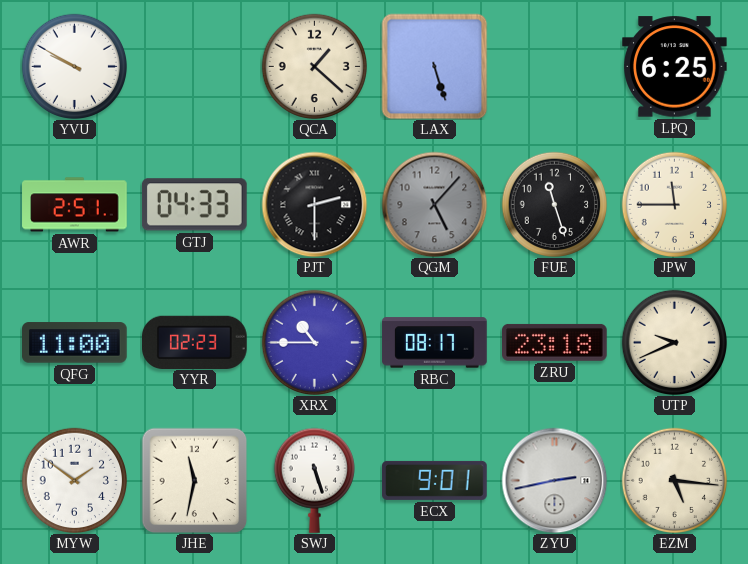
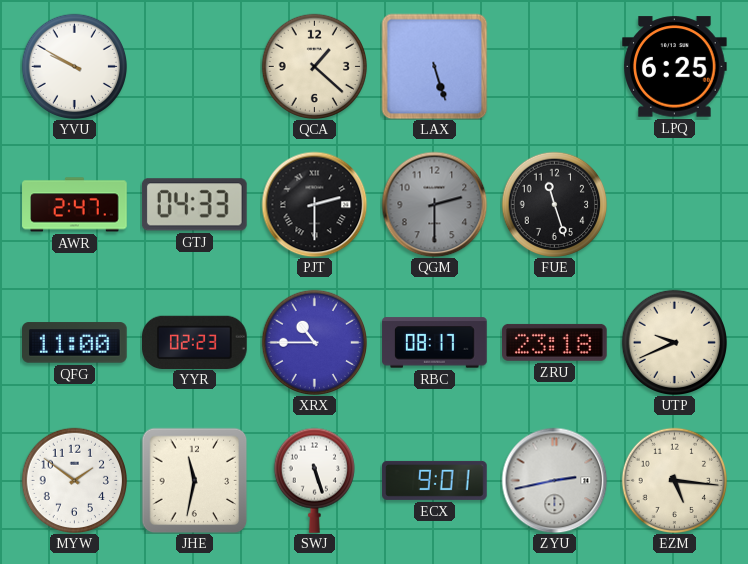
AWR: 2:51 -> 2:47
QGM: 5:07 -> 2:30
JPW: 11:45 -> none
